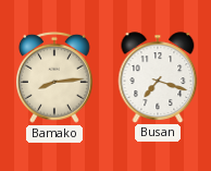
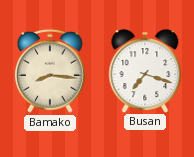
Bamako: 8:14 -> 8:16
